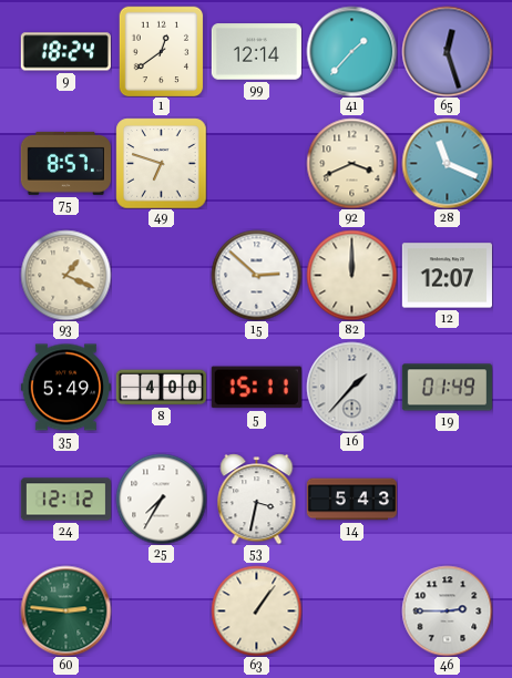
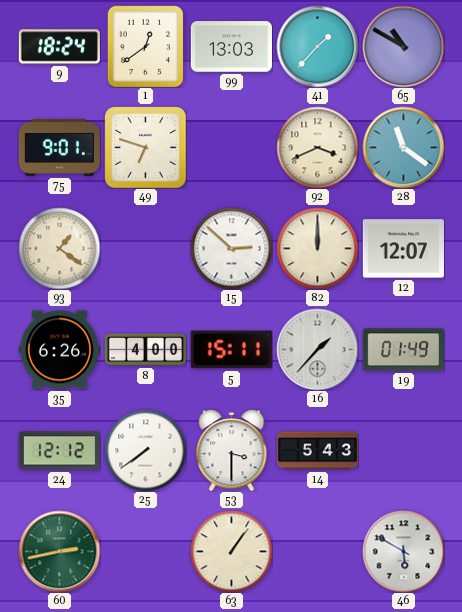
99: 12:14 -> 13:03
65: 12:27 -> 10:50
75: 8:57 -> 9:01
28: 11:19 -> 11:21
93: 1:19 -> 1:21
35: 5:49 -> 6:26
25: 7:35 -> 7:39
53: 3:32 -> 3:30
60: 2:46 -> 2:43
46: 2:45 -> 5:50
